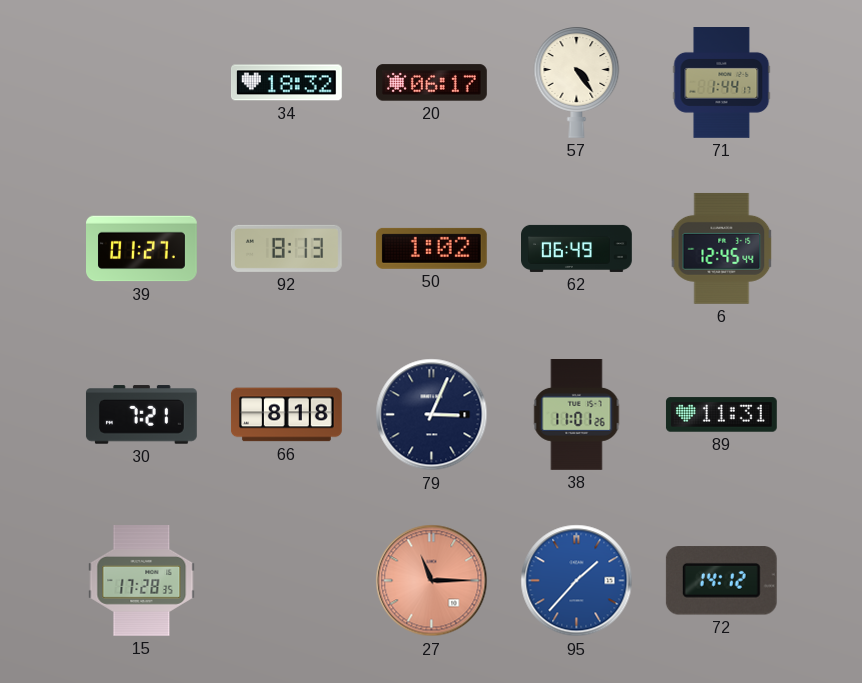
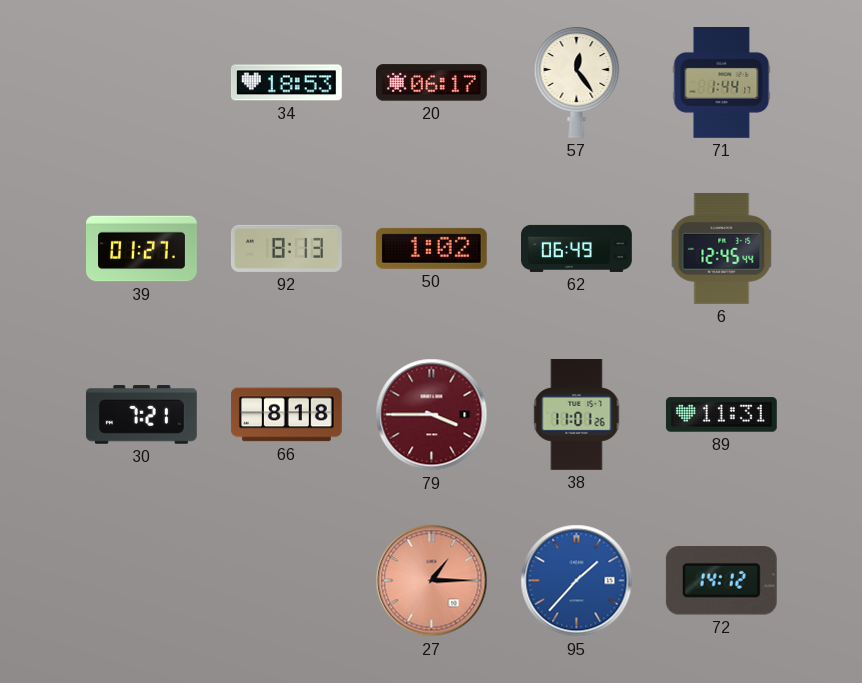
34: 18:32 -> 18:53
57: 4:24 -> 12:24
79: 3:04 -> 3:45
79 dial: navy -> burgundy
15: 17:28 -> none
27: 11:15 -> 1:15
